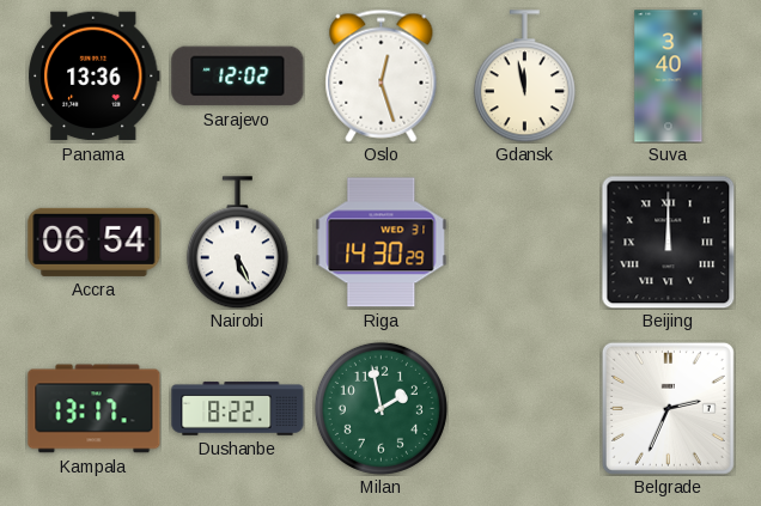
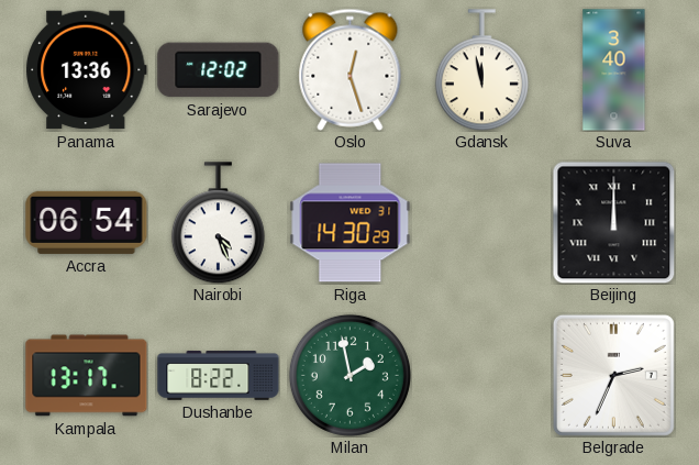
Nairobi: 5:26 -> 4:26
